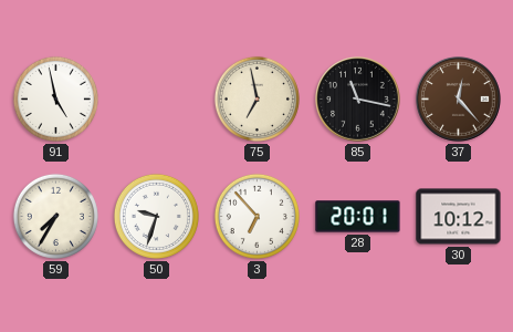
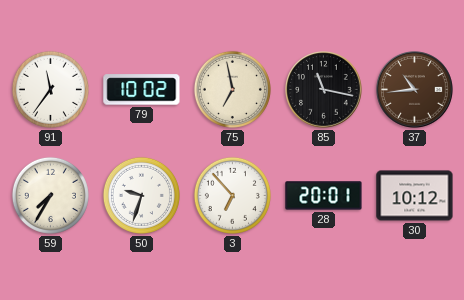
91: 4:58 -> 11:36
79: none -> 10:02
37: 12:23 -> 10:44
